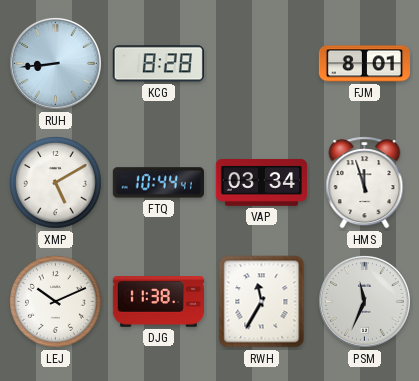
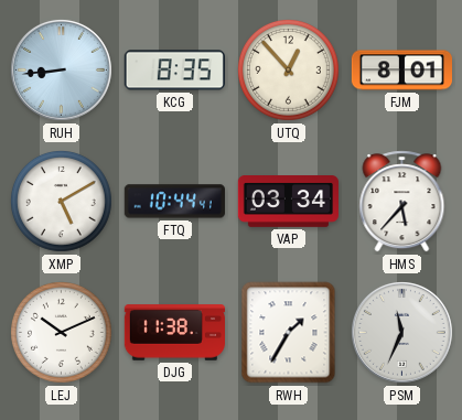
KCG: 8:28 -> 8:35
UTQ: none -> 12:53
HMS: 11:57 -> 5:37
RWH: 11:35 -> 1:35
